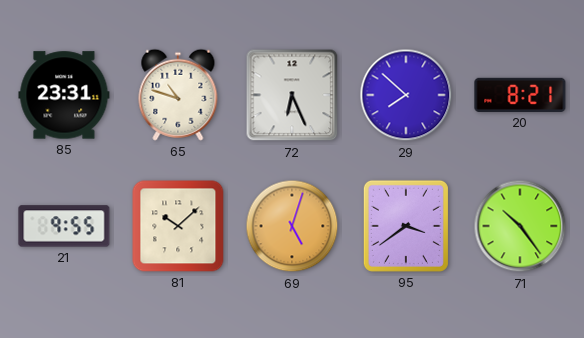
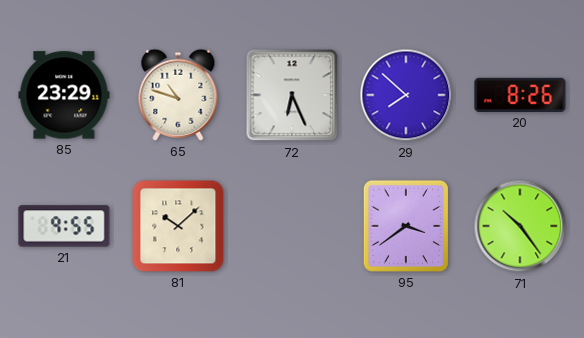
85: 23:31 -> 23:29
20: 8:21 -> 8:26
69: 5:03 -> none
